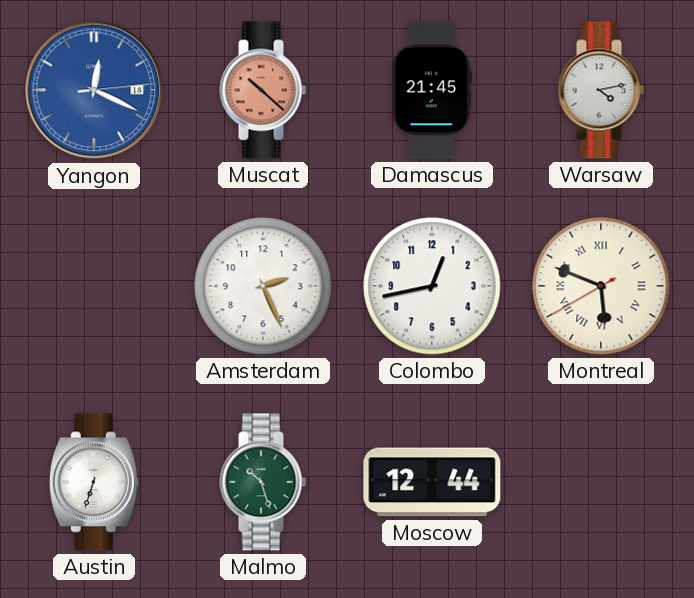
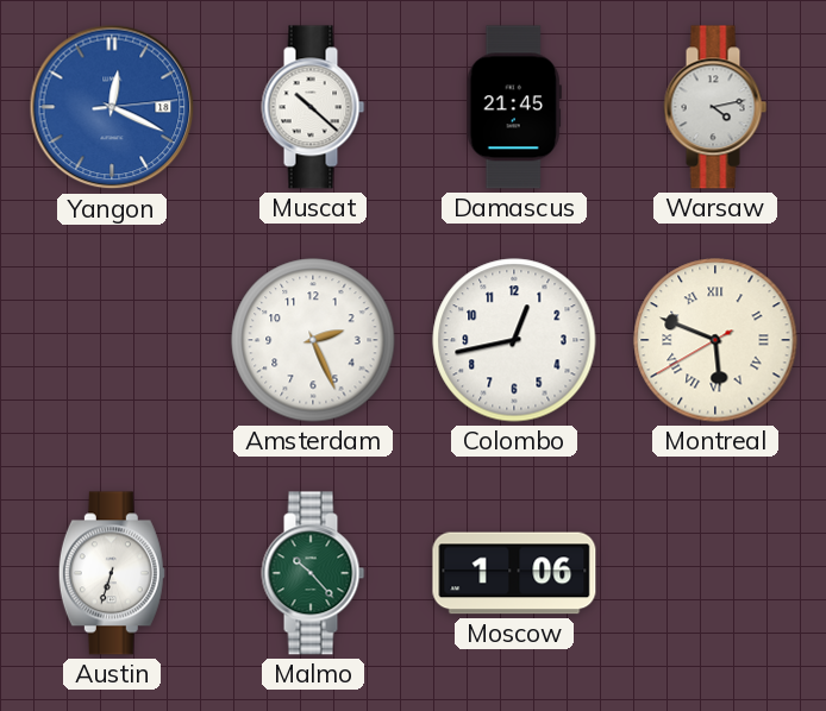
Muscat dial: salmon -> white
Malmo: 10:27 -> 10:23
Moscow: 12:44 -> 1:06
